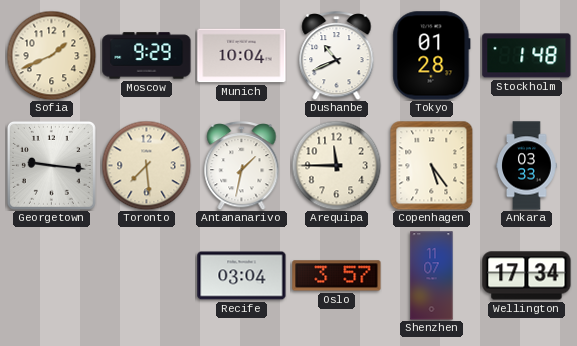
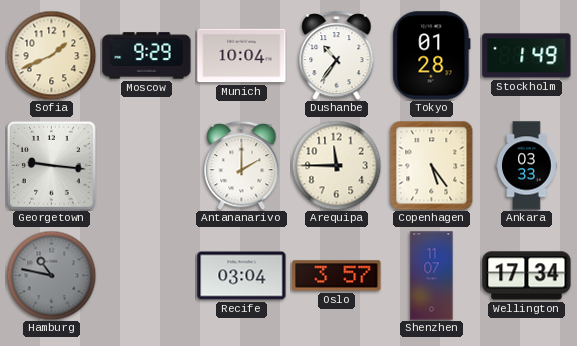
Dushanbe: 10:41 -> 10:36
Stockholm: 1:48 -> 1:49
Toronto: 7:29 -> none
Antananarivo: 1:32 -> 2:00
Hamburg: none -> 10:47
